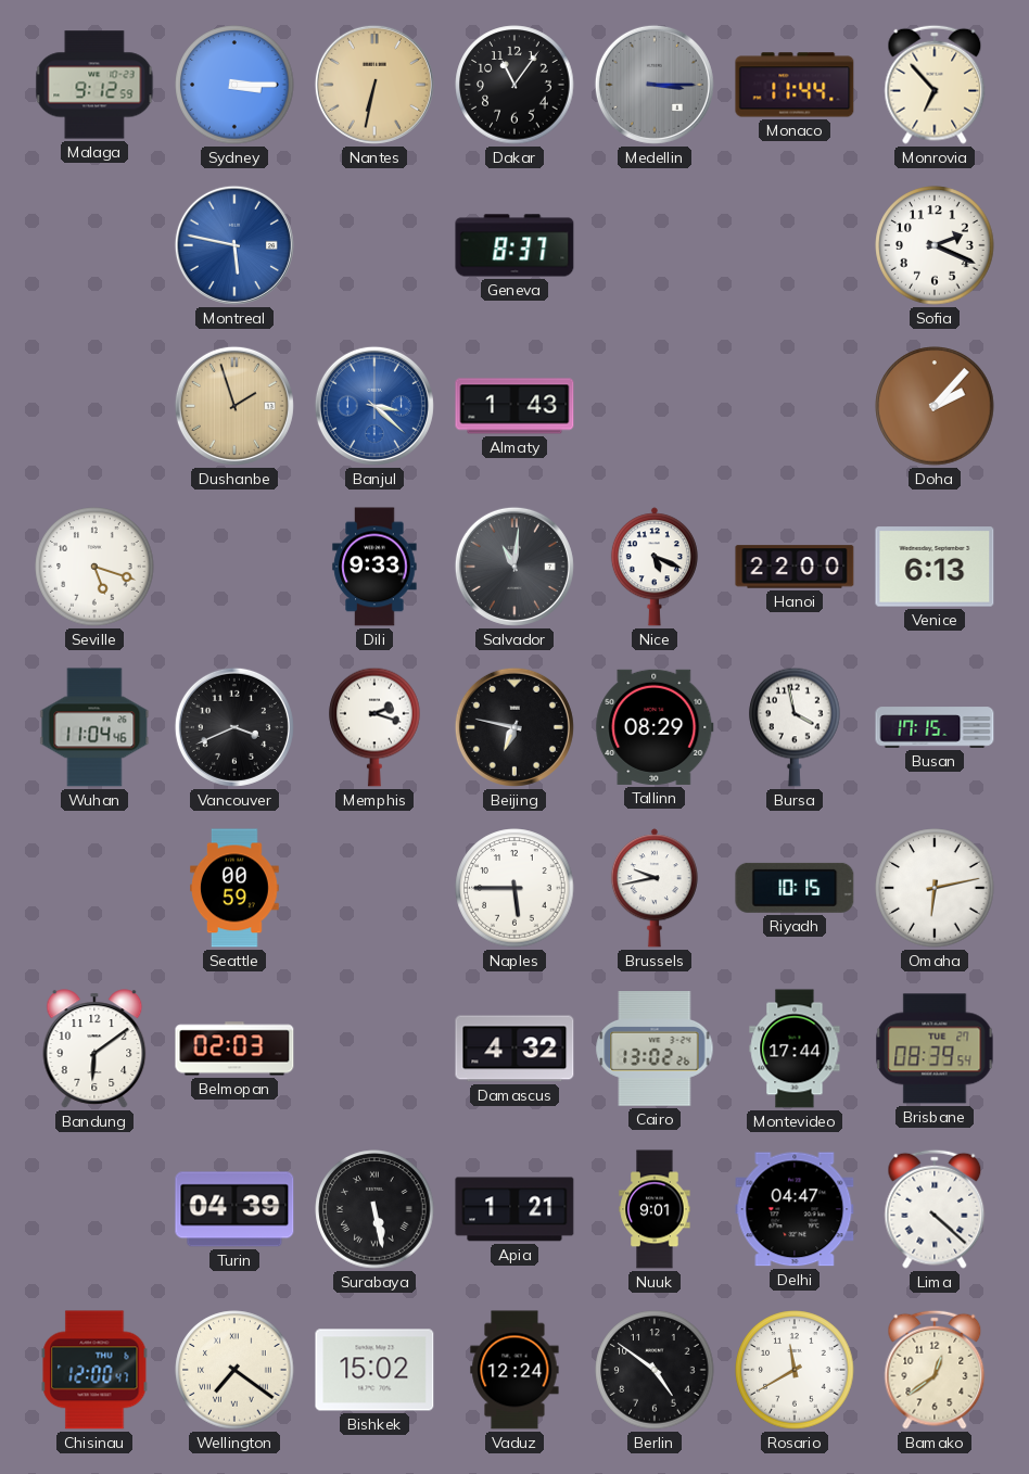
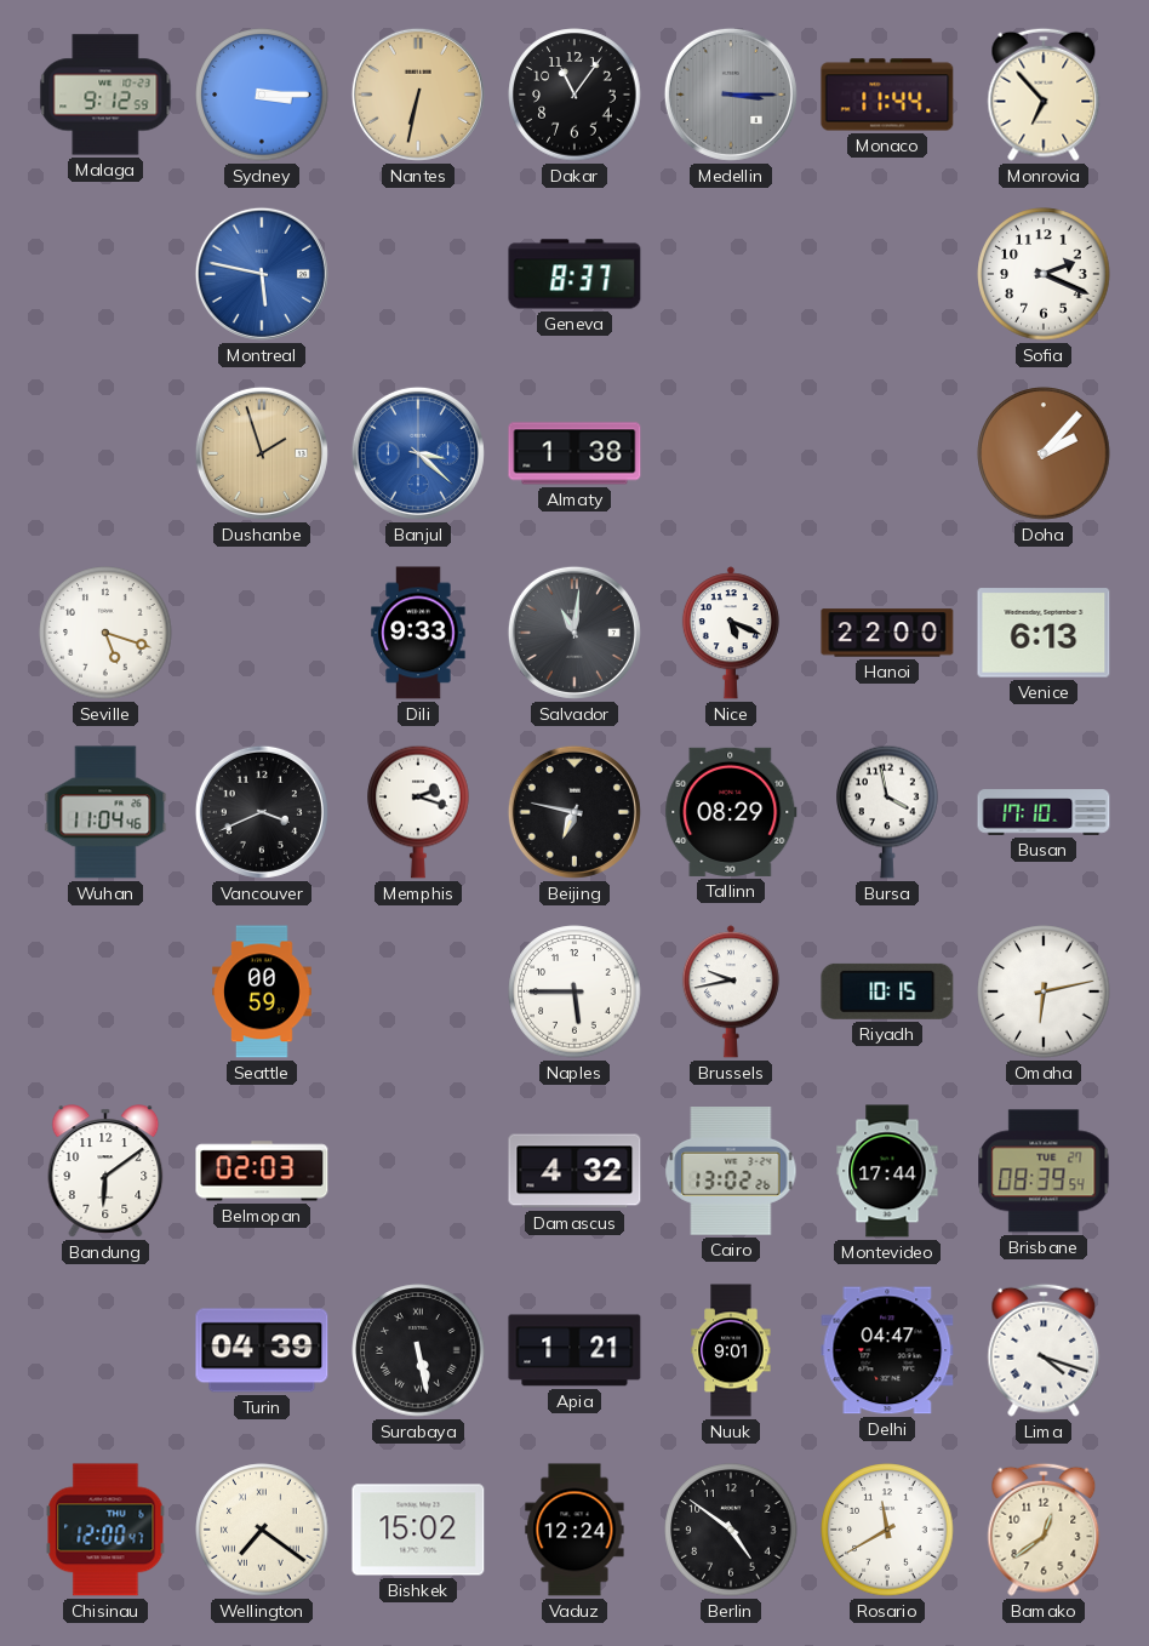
Almaty: 1:43 -> 1:38
Busan: 17:15 -> 17:10
Lima: 4:22 -> 4:18
